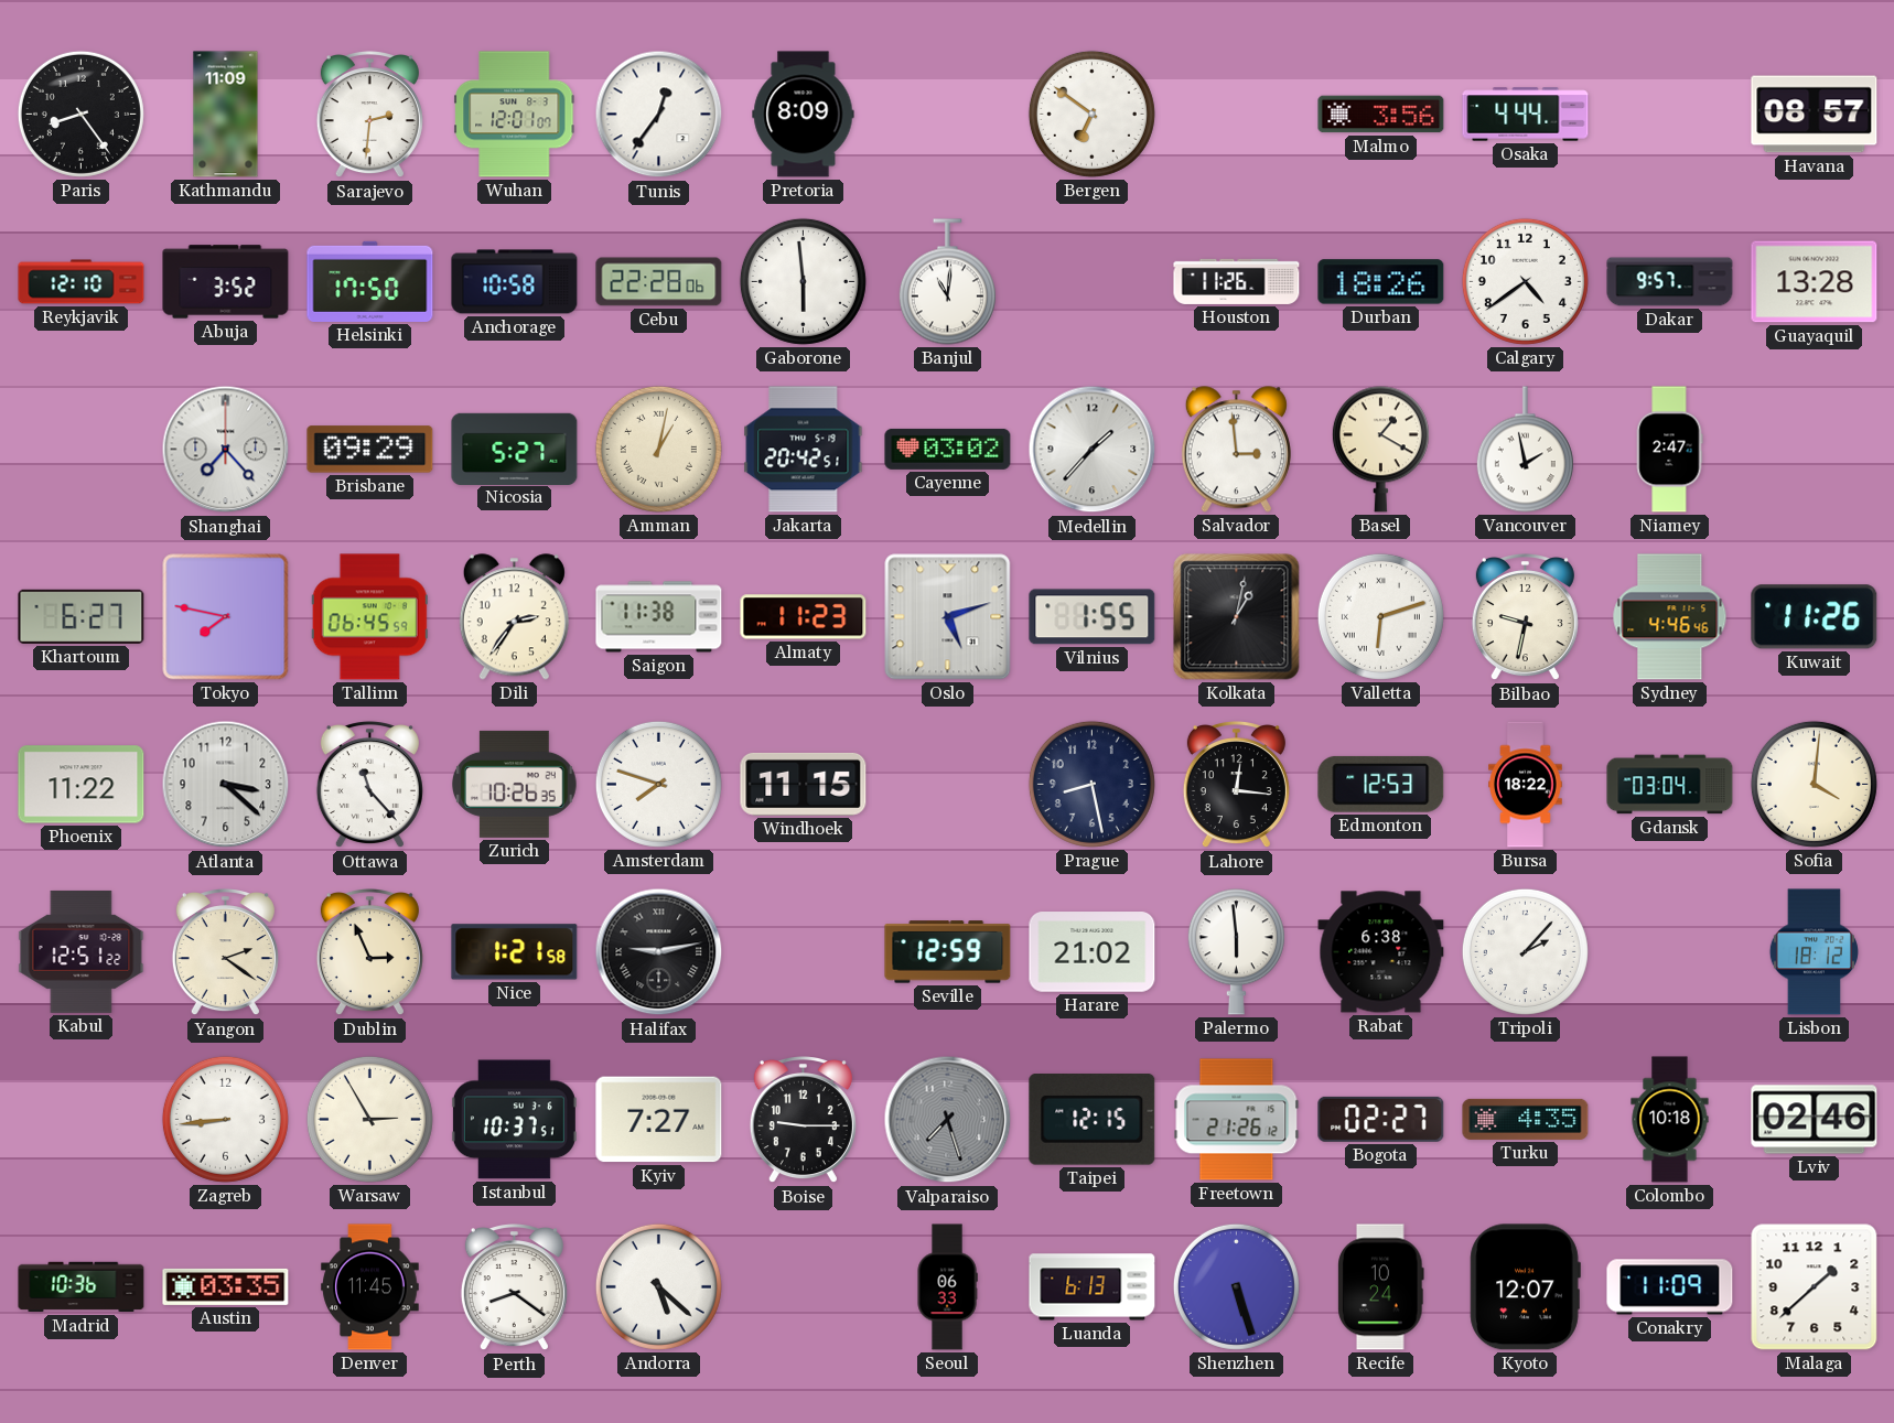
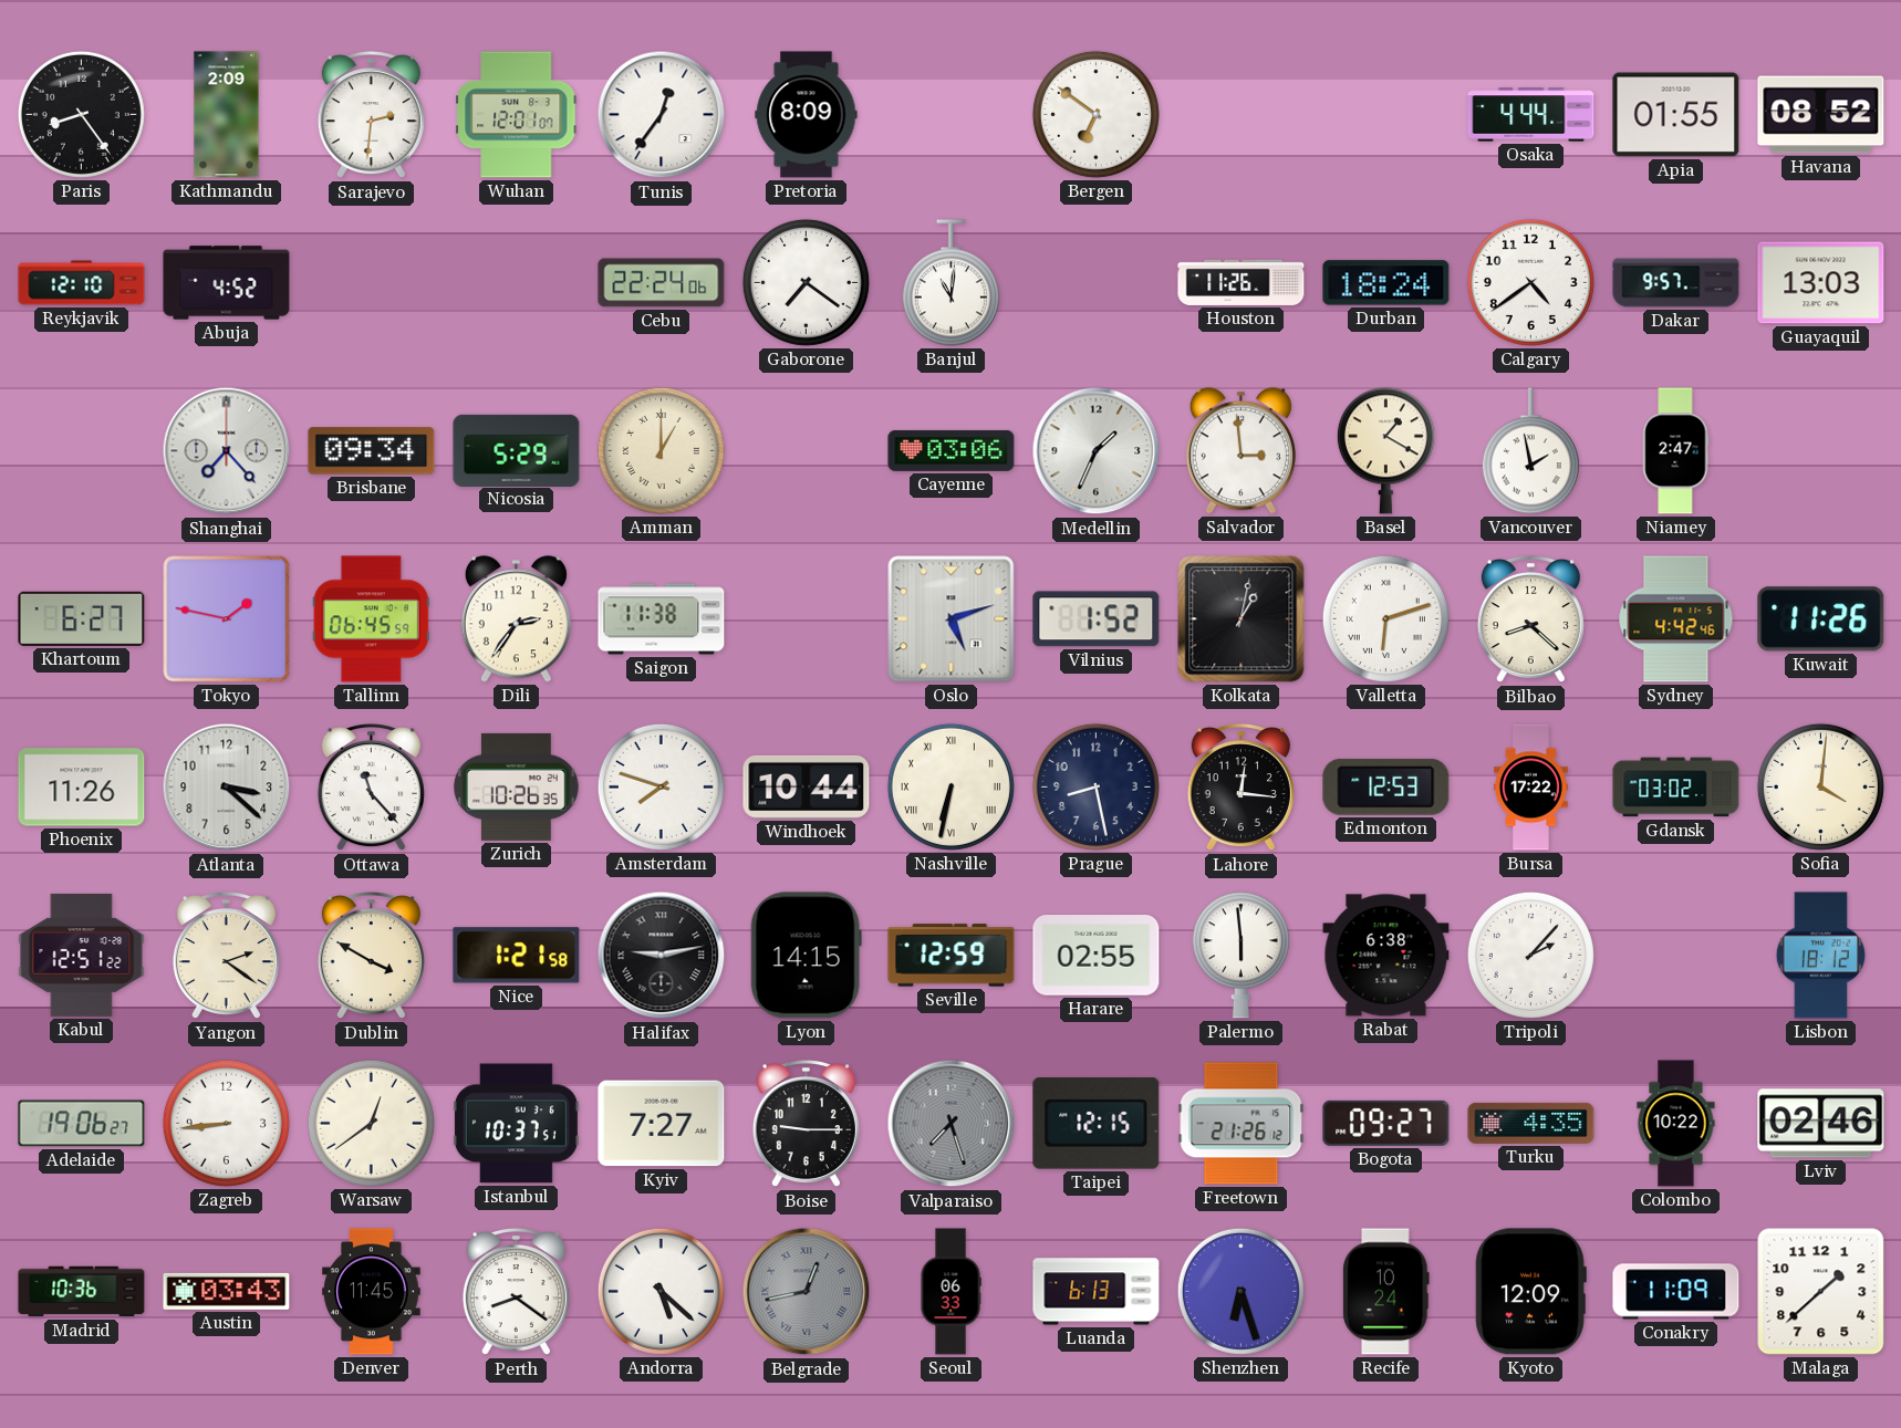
Kathmandu: 11:09 -> 2:09
Malmo: 3:56 -> none
Apia: none -> 01:55
Havana: 08:57 -> 08:52
Abuja: 3:52 -> 4:52
Helsinki: 17:50 -> none
Anchorage: 10:58 -> none
Cebu: 22:28 -> 22:24
Gaborone: 5:59 -> 7:21
Durban: 18:26 -> 18:24
Guayaquil: 13:28 -> 13:03
Brisbane: 09:29 -> 09:34
Nicosia: 5:27 -> 5:29
Amman: 1:02 -> 1:00
Jakarta: 20:42 -> none
Cayenne: 03:02 -> 03:06
Medellin: 1:37 -> 1:34
Tokyo: 7:47 -> 1:47
Almaty: 11:23 -> none
Vilnius: 1:55 -> 1:52
Bilbao: 9:32 -> 8:22
Sydney: 4:46 -> 4:42
Phoenix: 11:22 -> 11:26
Windhoek: 11:15 -> 10:44
Nashville: none -> 6:32
Bursa: 18:22 -> 17:22
Gdansk: 03:04 -> 03:02
Dublin: 2:56 -> 3:50
Lyon: none -> 14:15
Harare: 21:02 -> 02:55
Adelaide: none -> 19:06
Warsaw: 2:55 -> 12:39
Bogota: 02:27 -> 09:27
Colombo: 10:18 -> 10:22
Austin: 03:35 -> 03:43
Belgrade: none -> 12:43
Shenzhen: 5:27 -> 6:27
Kyoto: 12:07 -> 12:09
